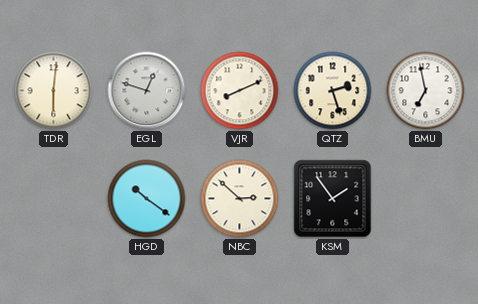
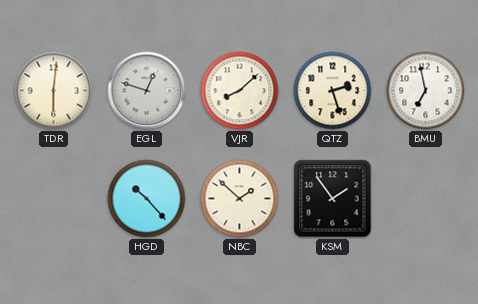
VJR: 8:11 -> 8:08
HGD: 10:21 -> 10:23
NBC: 2:52 -> 1:52
